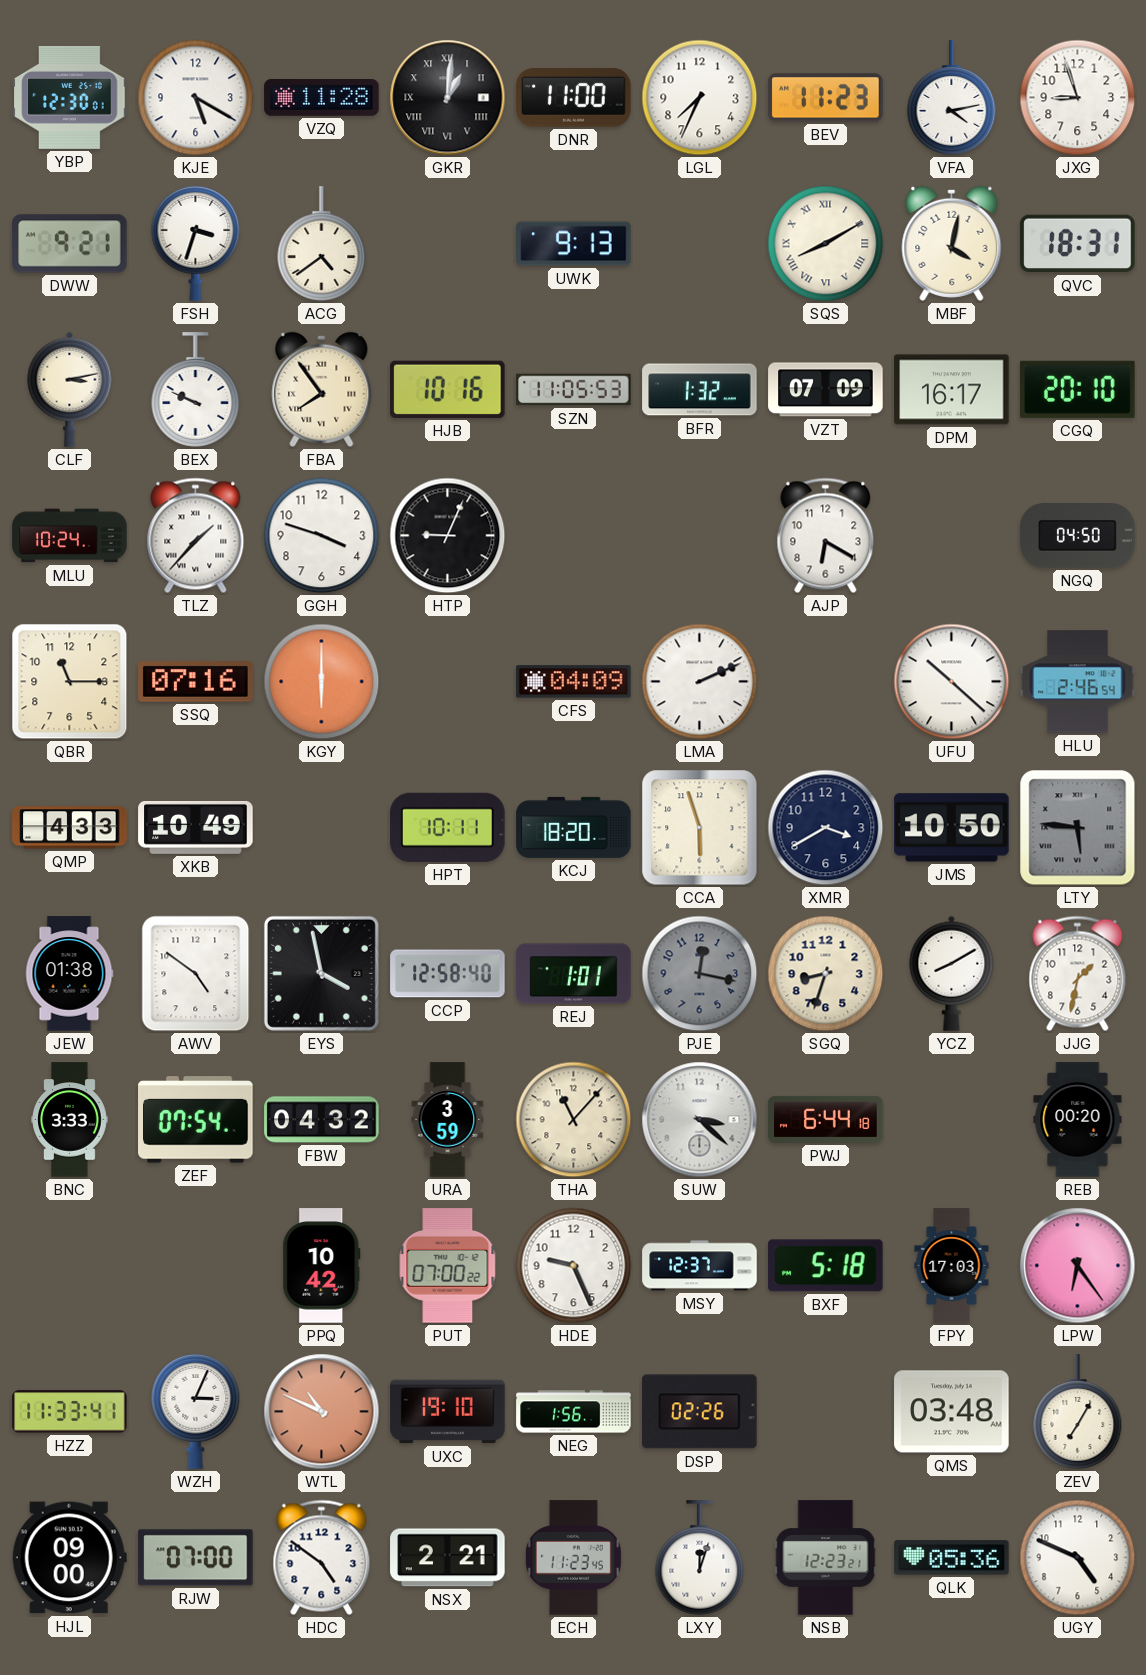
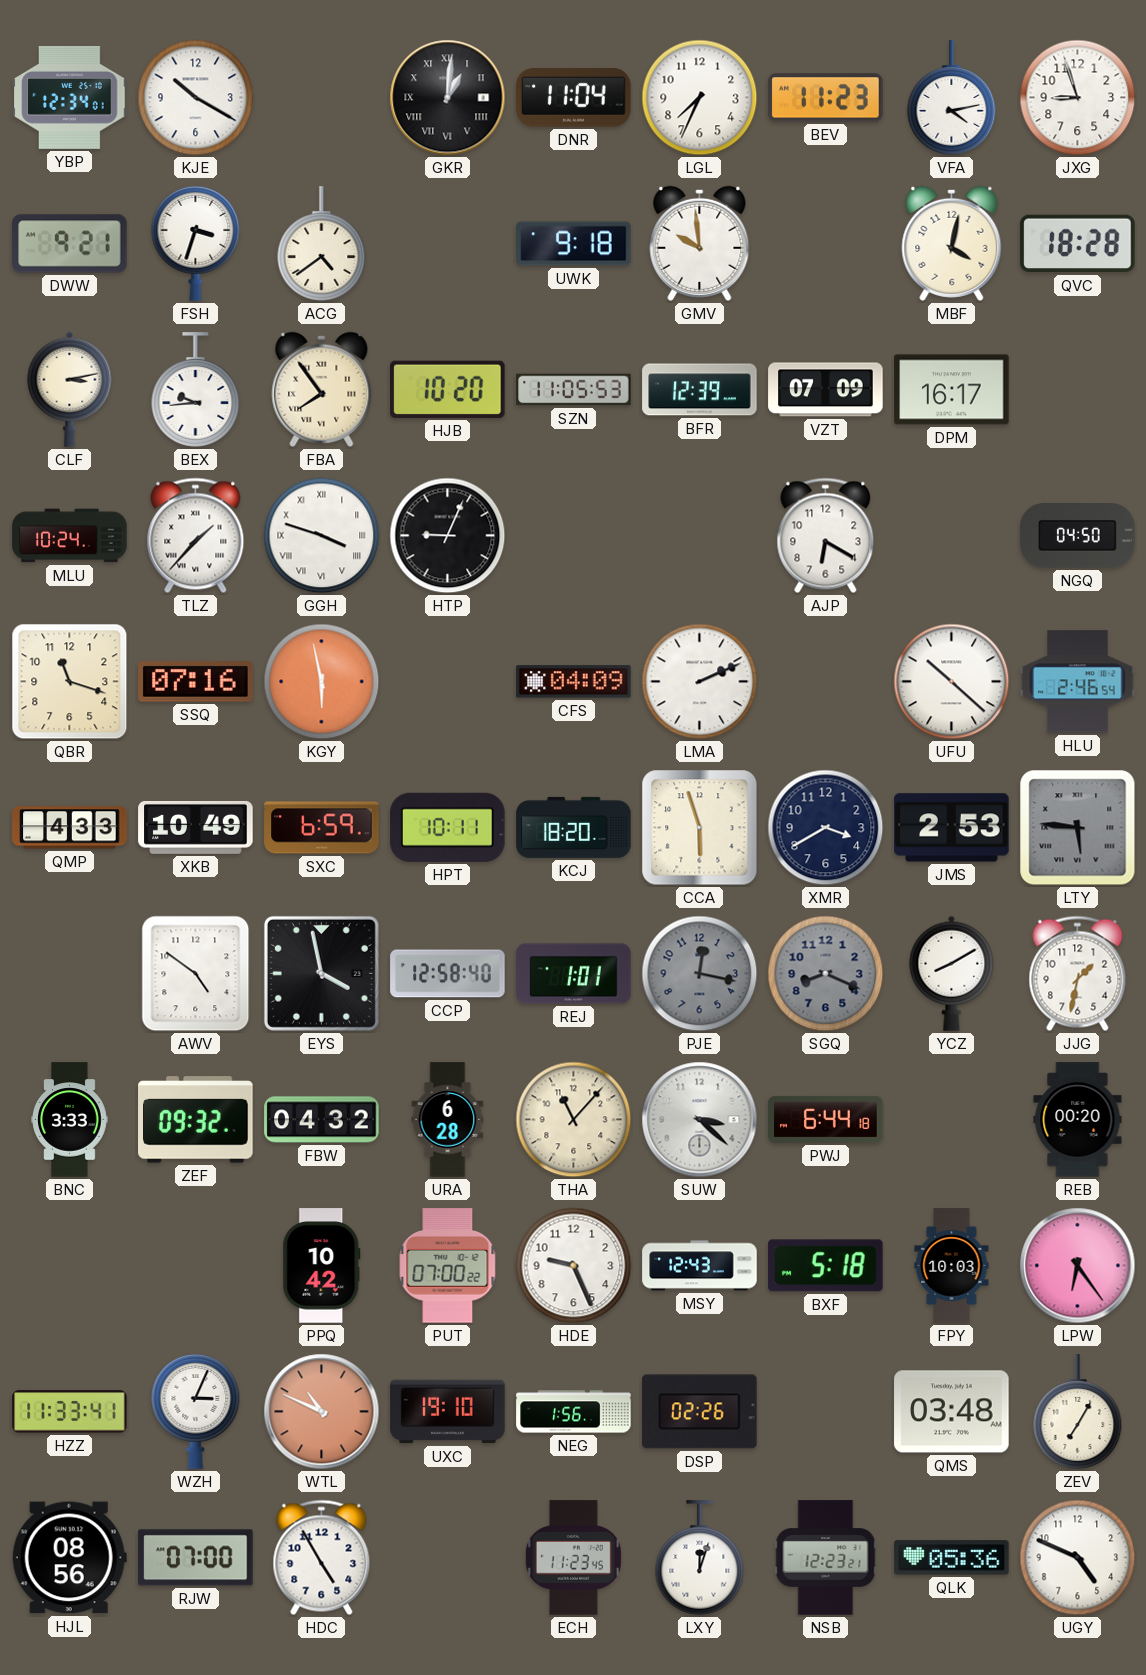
YBP: 12:30 -> 12:34
KJE: 5:20 -> 10:20
VZQ: 11:28 -> none
DNR: 11:00 -> 11:04
UWK: 9:13 -> 9:18
GMV: none -> 9:59
SQS: 8:10 -> none
QVC: 18:31 -> 18:28
BEX: 9:49 -> 9:44
HJB: 10:16 -> 10:20
BFR: 1:32 -> 12:39
CGQ: 20:10 -> none
GGH numerals: Arabic -> Roman
QBR: 11:15 -> 11:18
KGY: 6:00 -> 5:58
SXC: none -> 6:59
JMS: 10:50 -> 2:53
JEW: 01:38 -> none
SGQ: 8:33 -> 8:19
SGQ dial: cream -> grey
ZEF: 07:54 -> 09:32
URA: 3:59 -> 6:28
MSY: 12:37 -> 12:43
FPY: 17:03 -> 10:03
HJL: 09:00 -> 08:56
HDC: 4:51 -> 4:55
NSX: 2:21 -> none
